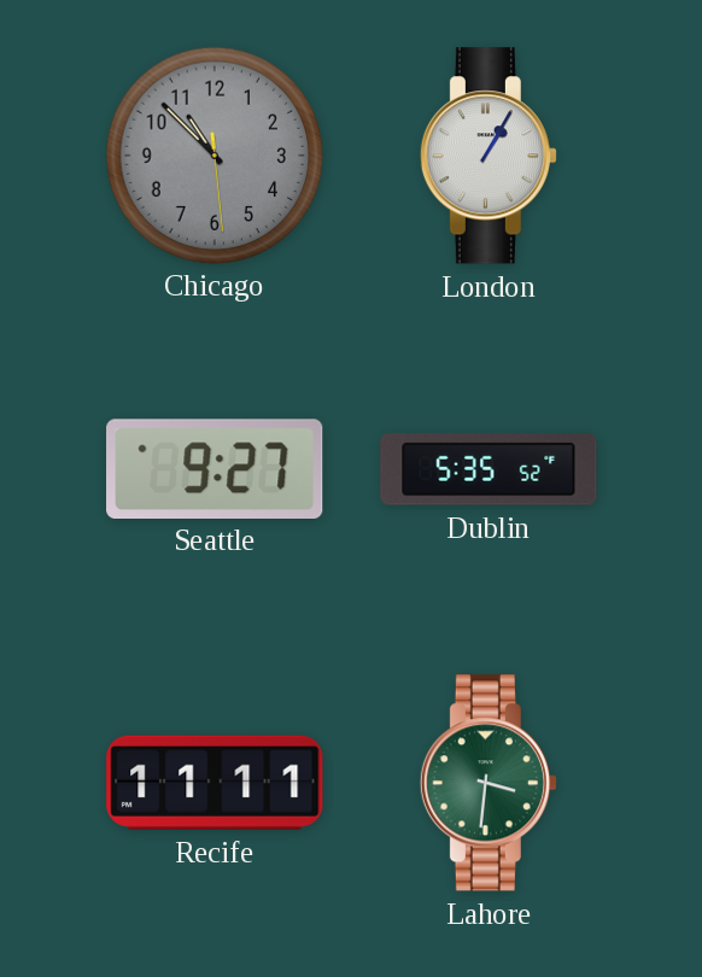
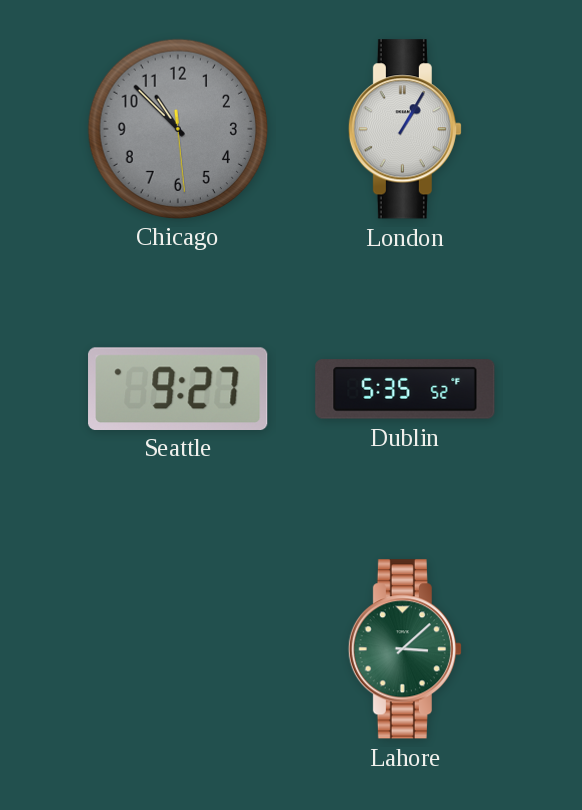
Recife: 11:11 -> none
Lahore: 3:31 -> 3:08
